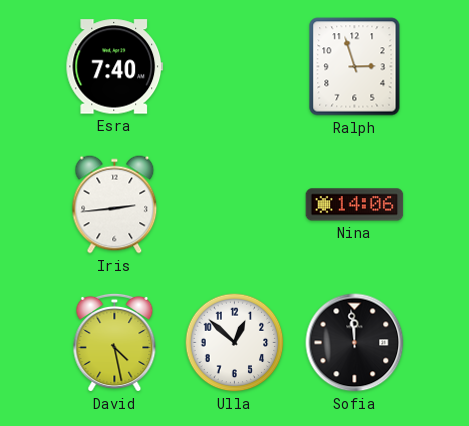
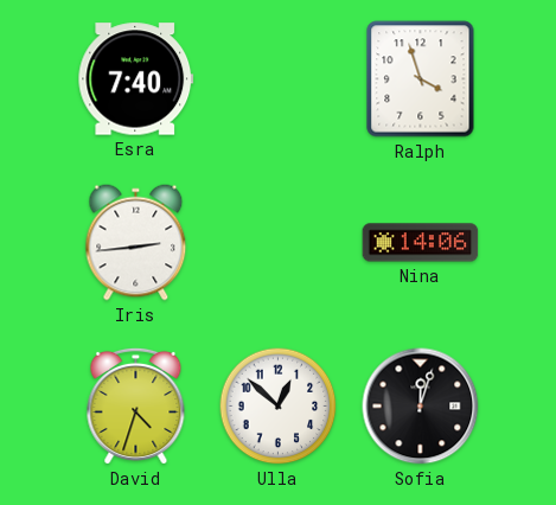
Ralph: 2:57 -> 3:57
David: 4:28 -> 4:33
Sofia: 11:59 -> 12:03
